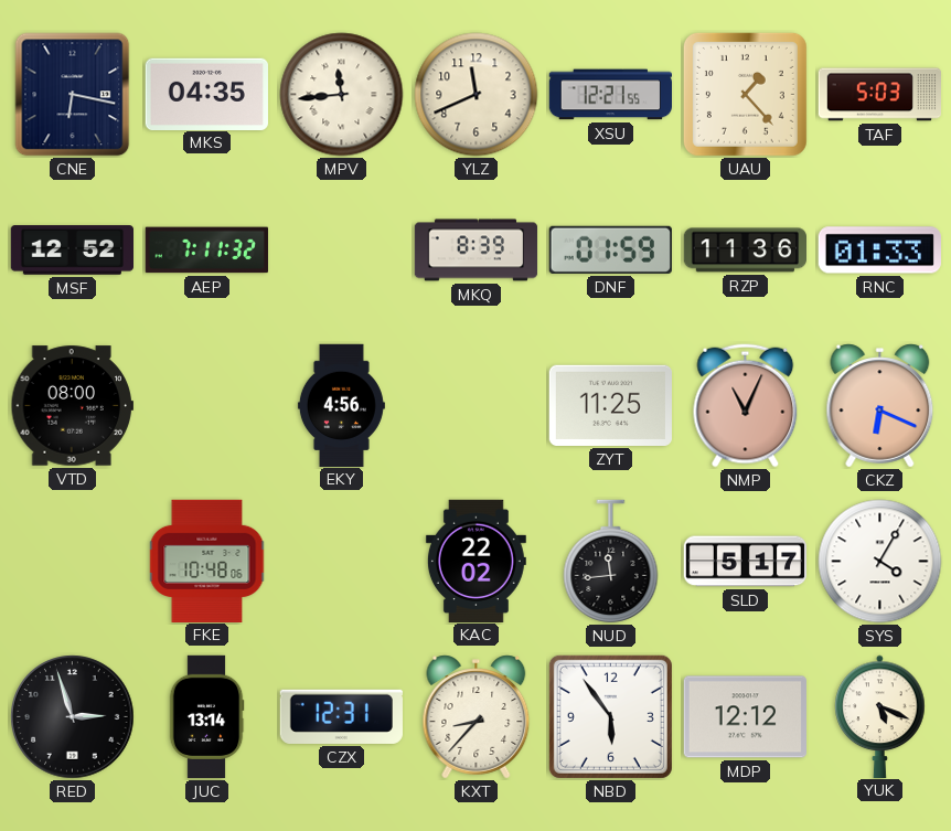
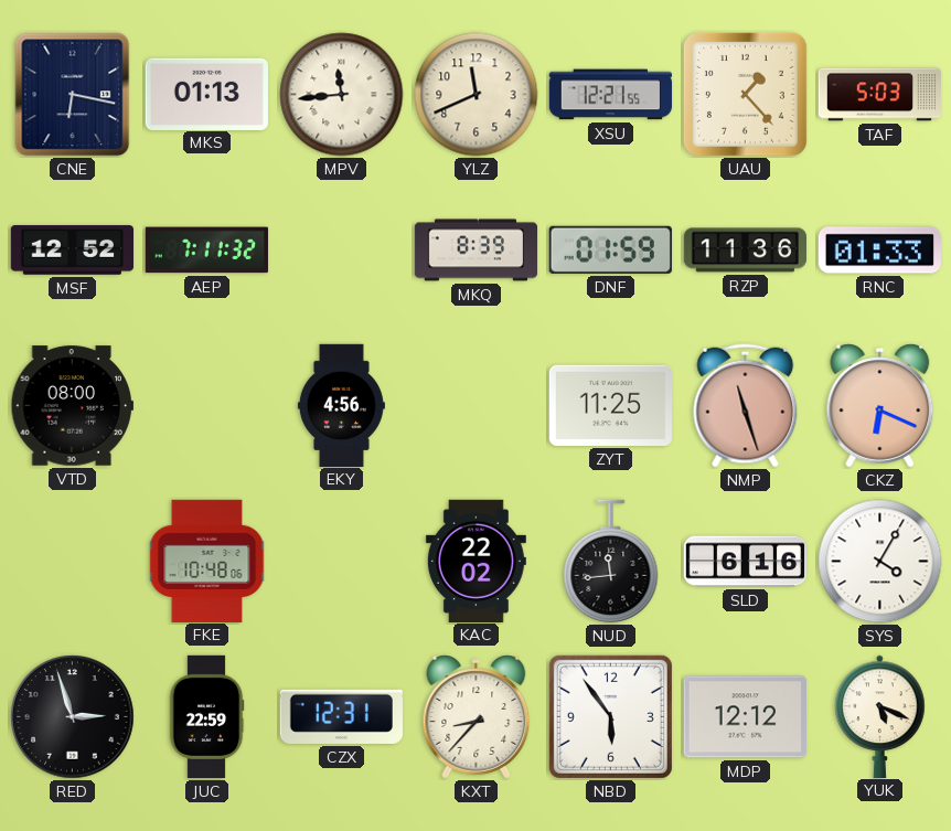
MKS: 04:35 -> 01:13
NMP: 11:04 -> 11:27
SLD: 5:17 -> 6:16
JUC: 13:14 -> 22:59
